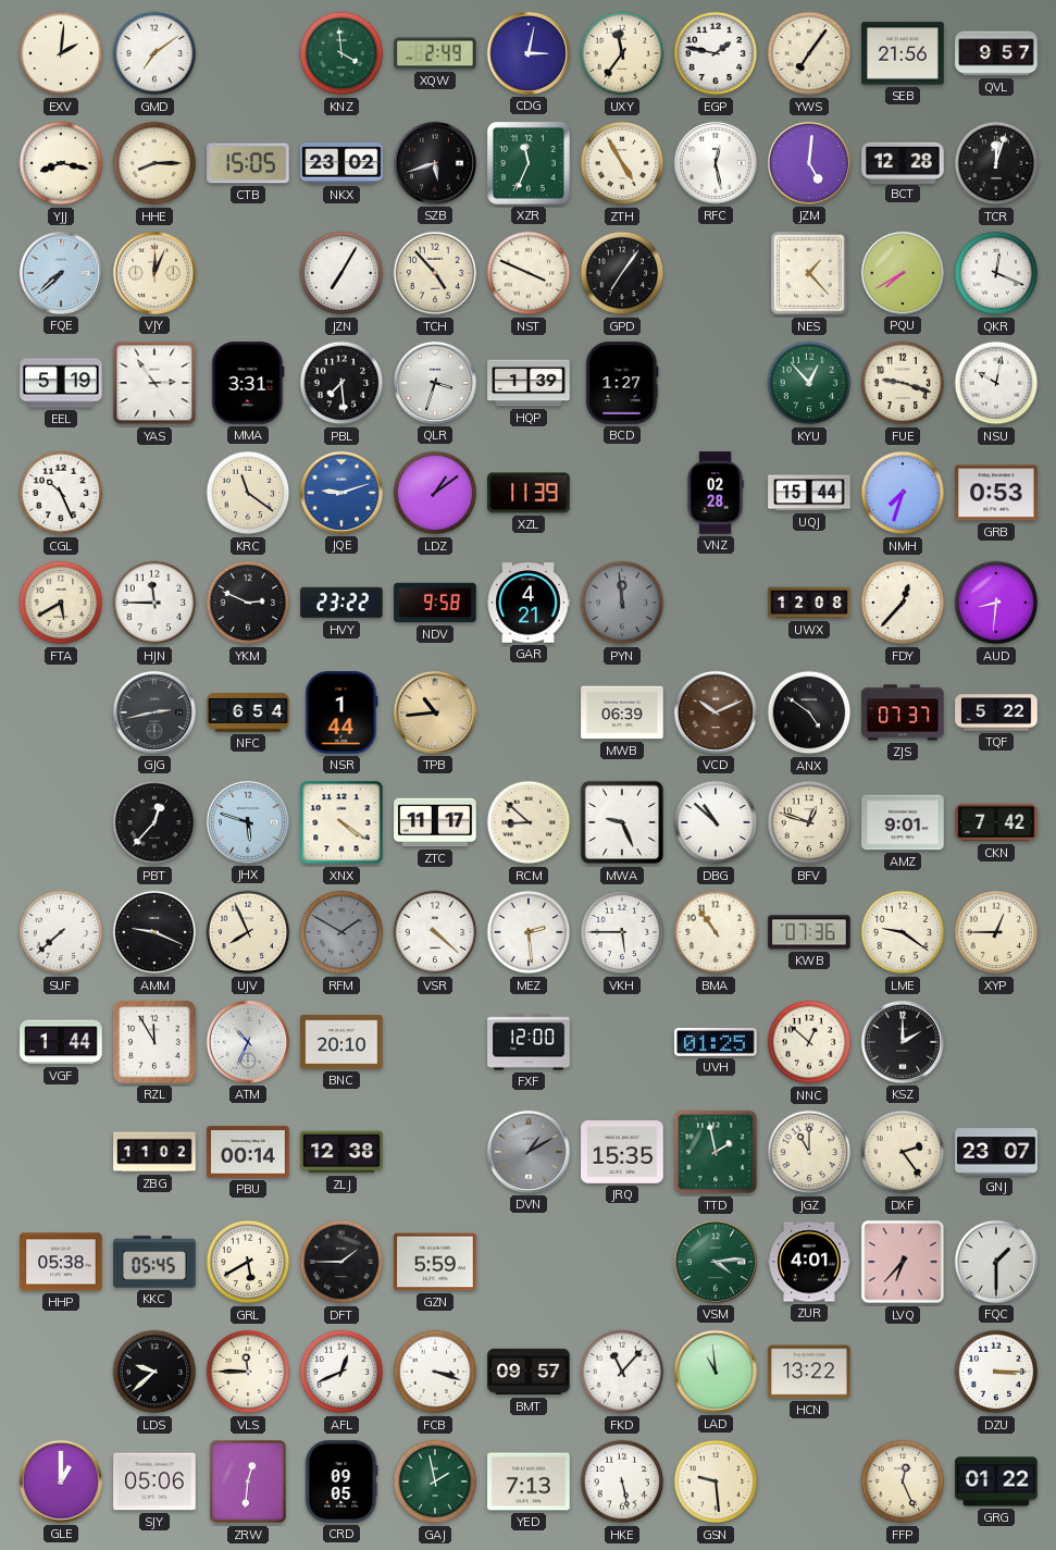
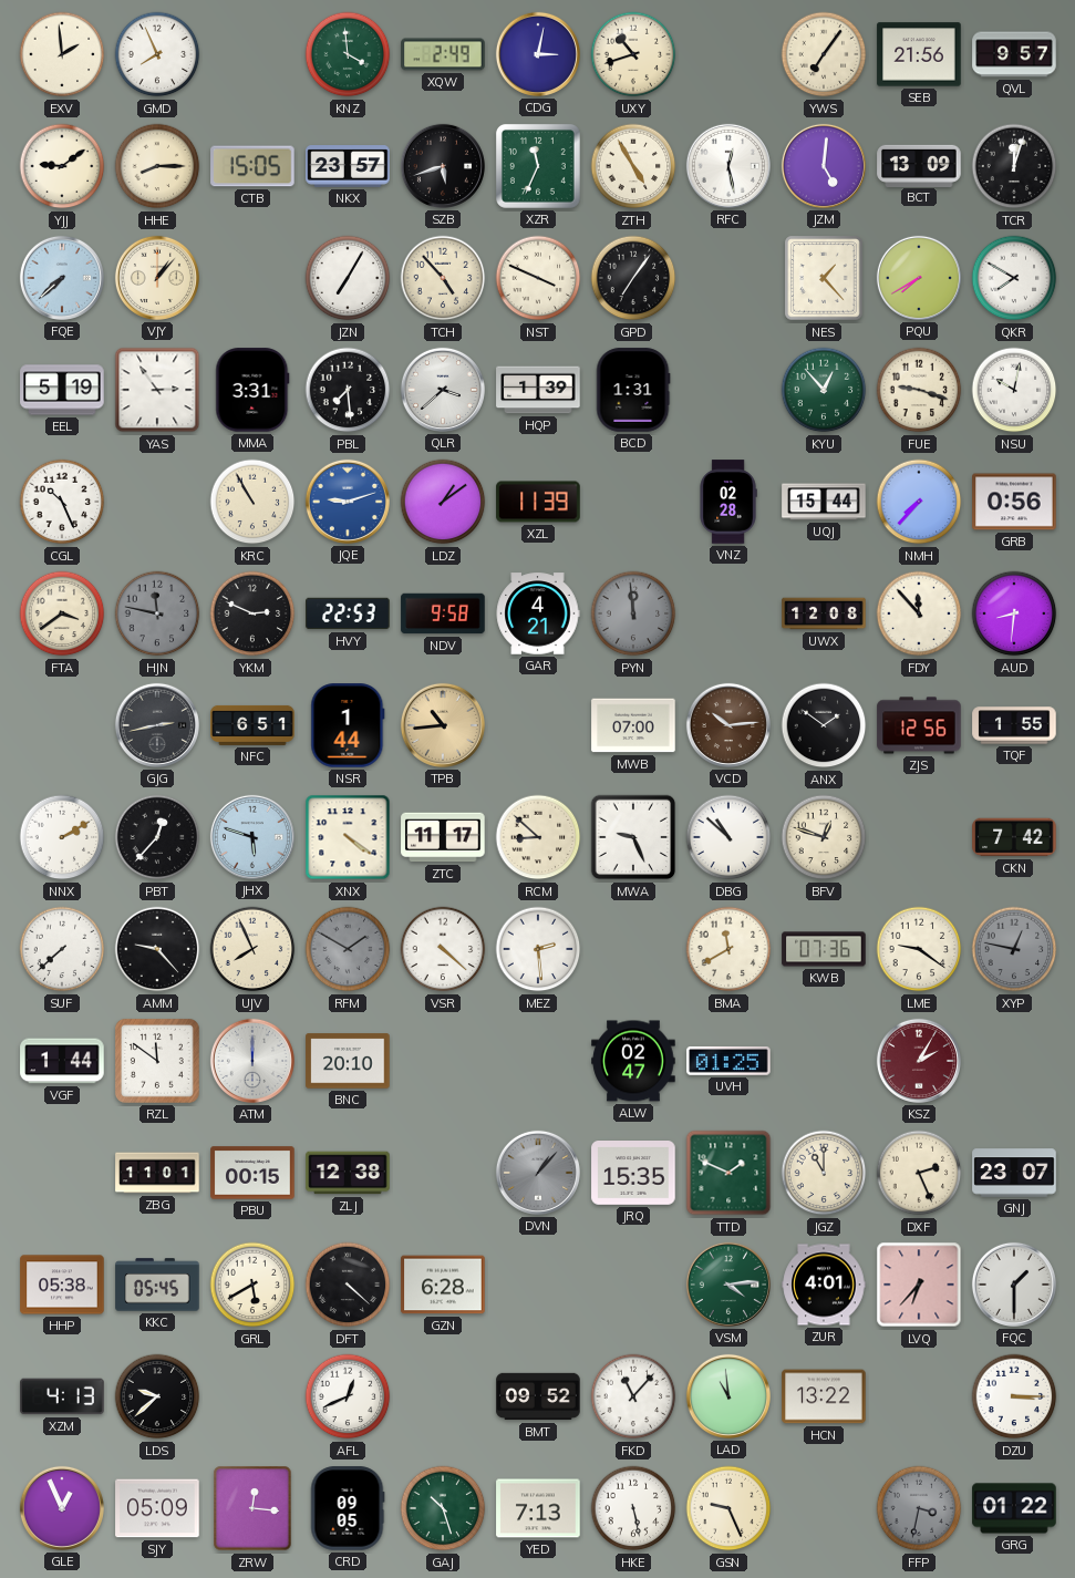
EXV: 2:01 -> 1:59
GMD: 7:09 -> 7:56
UXY: 11:36 -> 10:42
EGP: 1:47 -> none
YJJ: 8:17 -> 9:09
NKX: 23:02 -> 23:57
BCT: 12:28 -> 13:09
VJY: 12:04 -> 1:07
QKR: 12:19 -> 7:50
QLR: 3:33 -> 3:38
BCD: 1:27 -> 1:31
KRC: 11:21 -> 10:55
NMH: 7:33 -> 7:37
GRB: 0:53 -> 0:56
FTA: 5:40 -> 3:39
HJN: 11:45 -> 11:47
HJN dial: white -> grey
HVY: 23:22 -> 22:53
FDY: 12:37 -> 11:53
NFC: 6:54 -> 6:51
MWB: 06:39 -> 07:00
VCD: 10:11 -> 10:14
ANX: 4:51 -> 1:51
ZJS: 07:37 -> 12:56
TQF: 5:22 -> 1:55
NNX: none -> 2:10
AMZ: 9:01 -> none
AMM: 9:19 -> 9:23
VKH: 5:45 -> none
BMA: 10:54 -> 11:40
XYP: 12:45 -> 12:47
XYP dial: cream -> grey
RZL: 11:55 -> 11:51
ATM: 10:34 -> 12:00
FXF: 12:00 -> none
ALW: none -> 02:47
NNC: 12:52 -> none
KSZ: 2:00 -> 2:05
KSZ dial: black -> burgundy
ZBG: 11:02 -> 11:01
PBU: 00:14 -> 00:15
DVN: 1:10 -> 1:07
TTD: 1:58 -> 1:49
DXF: 2:24 -> 2:26
DFT: 1:45 -> 4:22
GZN: 5:59 -> 6:28
XZM: none -> 4:13
VLS: 11:45 -> none
FCB: 3:18 -> none
BMT: 09:57 -> 09:52
GLE: 1:00 -> 12:56
SJY: 05:06 -> 05:09
ZRW: 12:31 -> 12:16
GAJ: 1:58 -> 10:27
GSN: 9:29 -> 9:26
FFP: 12:26 -> 3:32
FFP dial: cream -> grey
